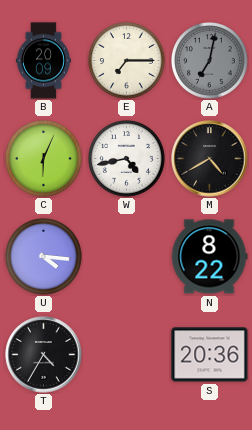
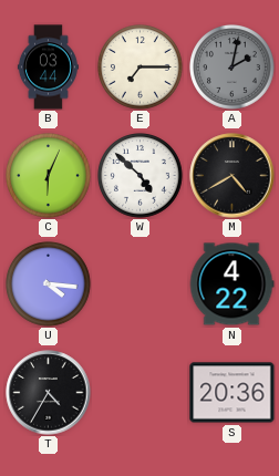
B: 20:09 -> 03:44
A: 7:02 -> 2:02
W: 4:43 -> 4:52
N: 8:22 -> 4:22
